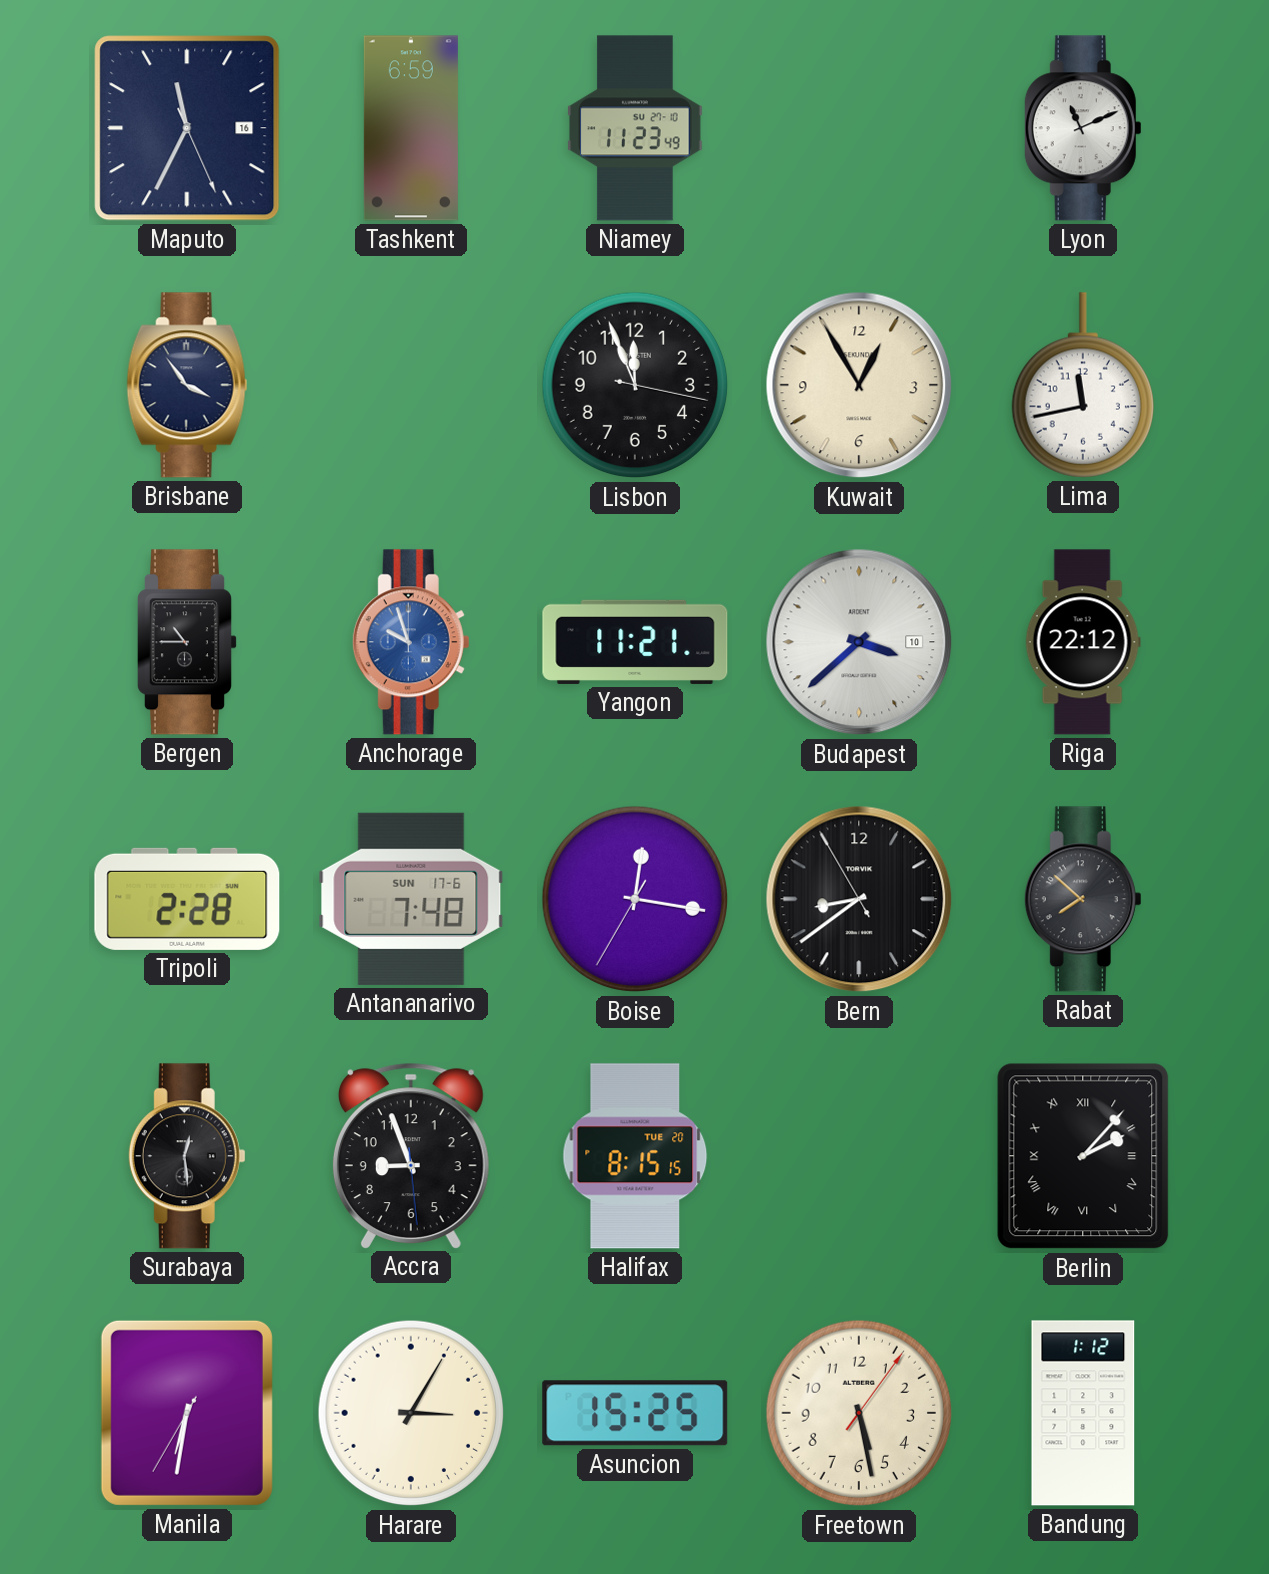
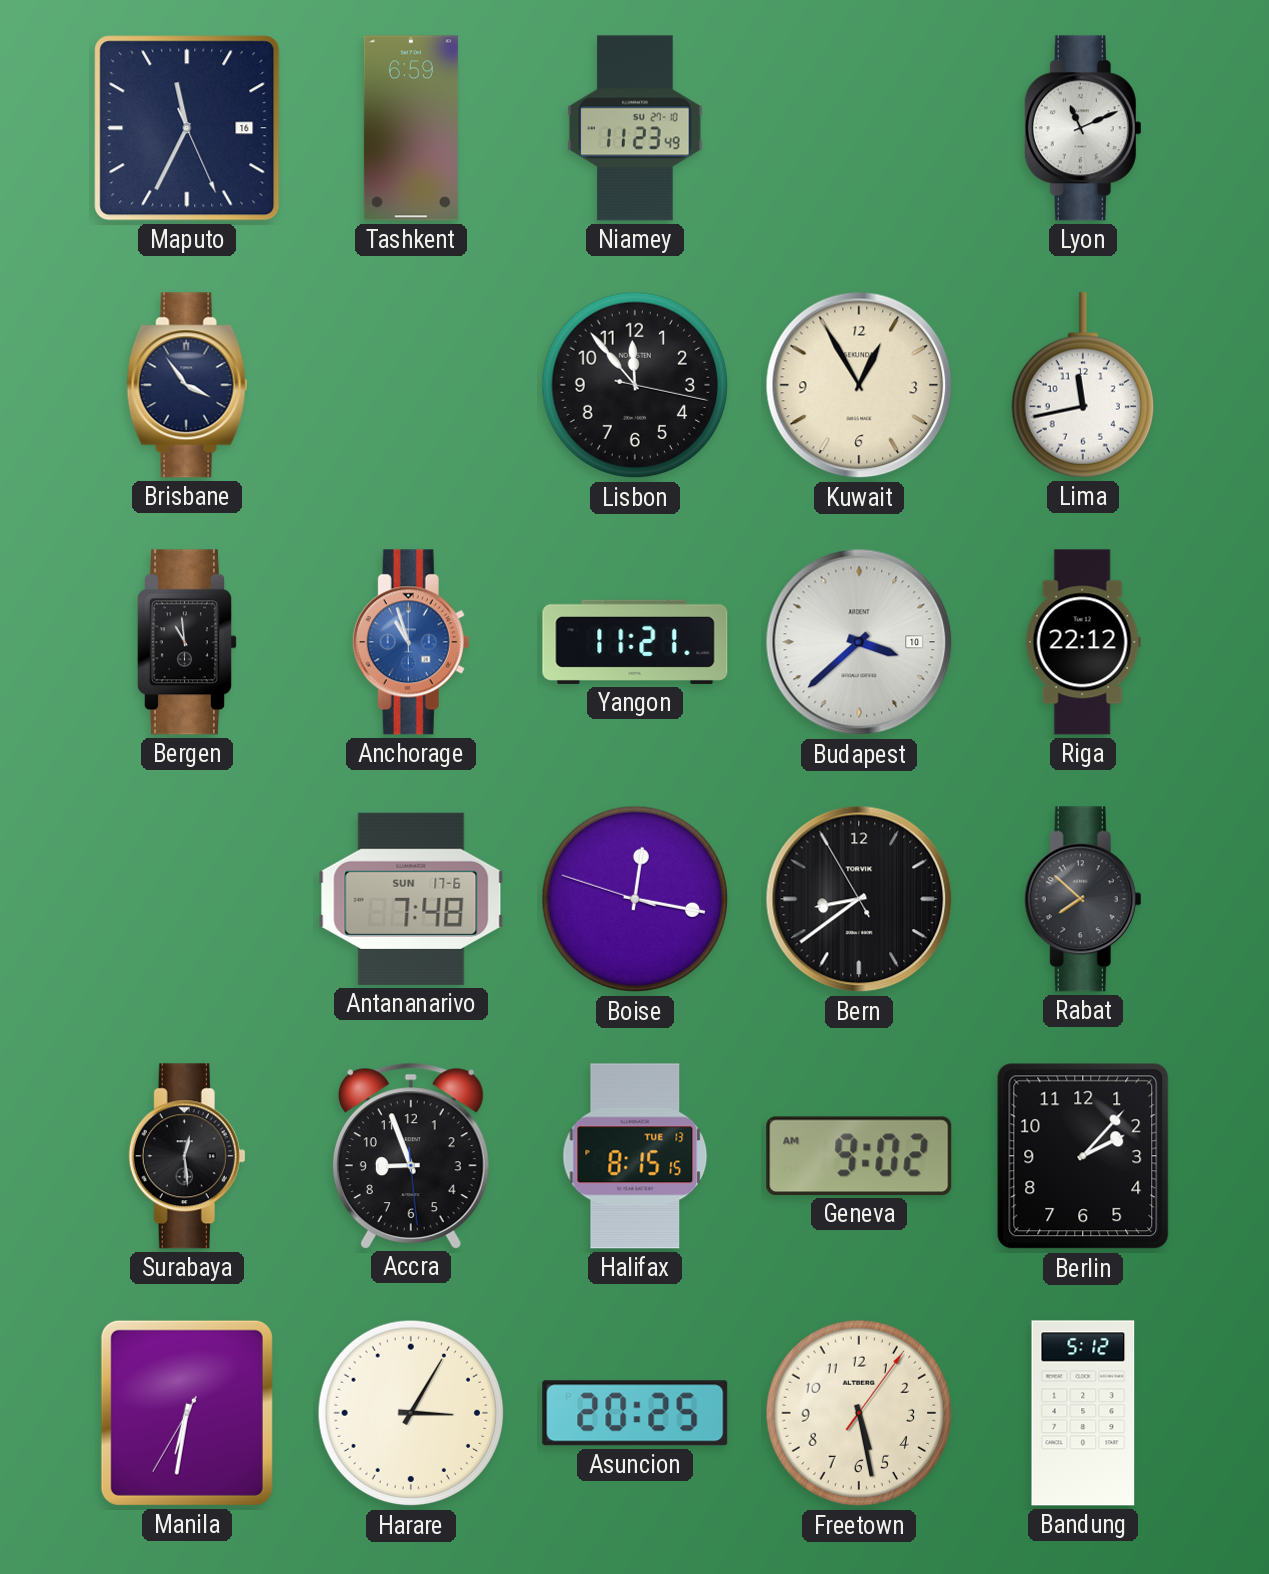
Lisbon: 11:56 -> 11:53
Bergen: 10:45 -> 10:59
Anchorage: 9:57 -> 10:57
Tripoli: 2:28 -> none
Boise: 12:16:35 -> 12:16:48
Halifax date: TUE 20 -> TUE 13
Geneva: none -> 9:02
Berlin numerals: Roman -> Arabic
Asuncion: 15:25 -> 20:25
Bandung: 1:12 -> 5:12
